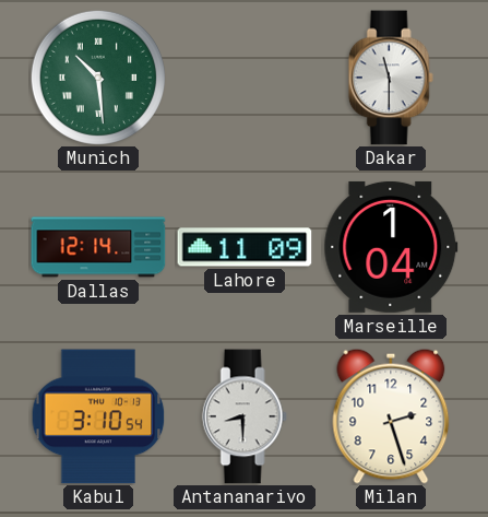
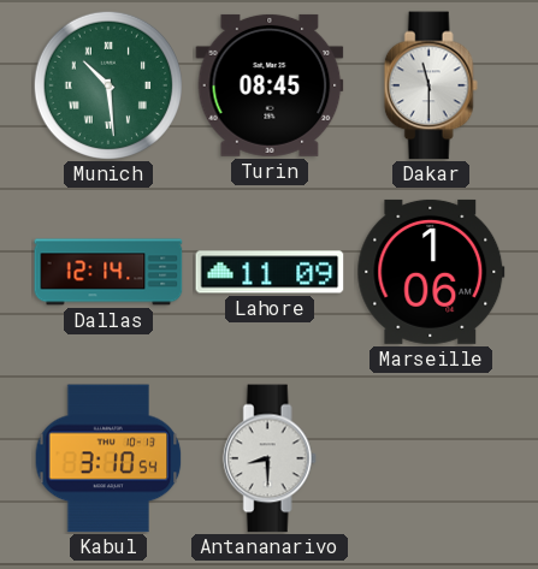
Turin: none -> 08:45
Marseille: 1:04 -> 1:06
Milan: 2:27 -> none
